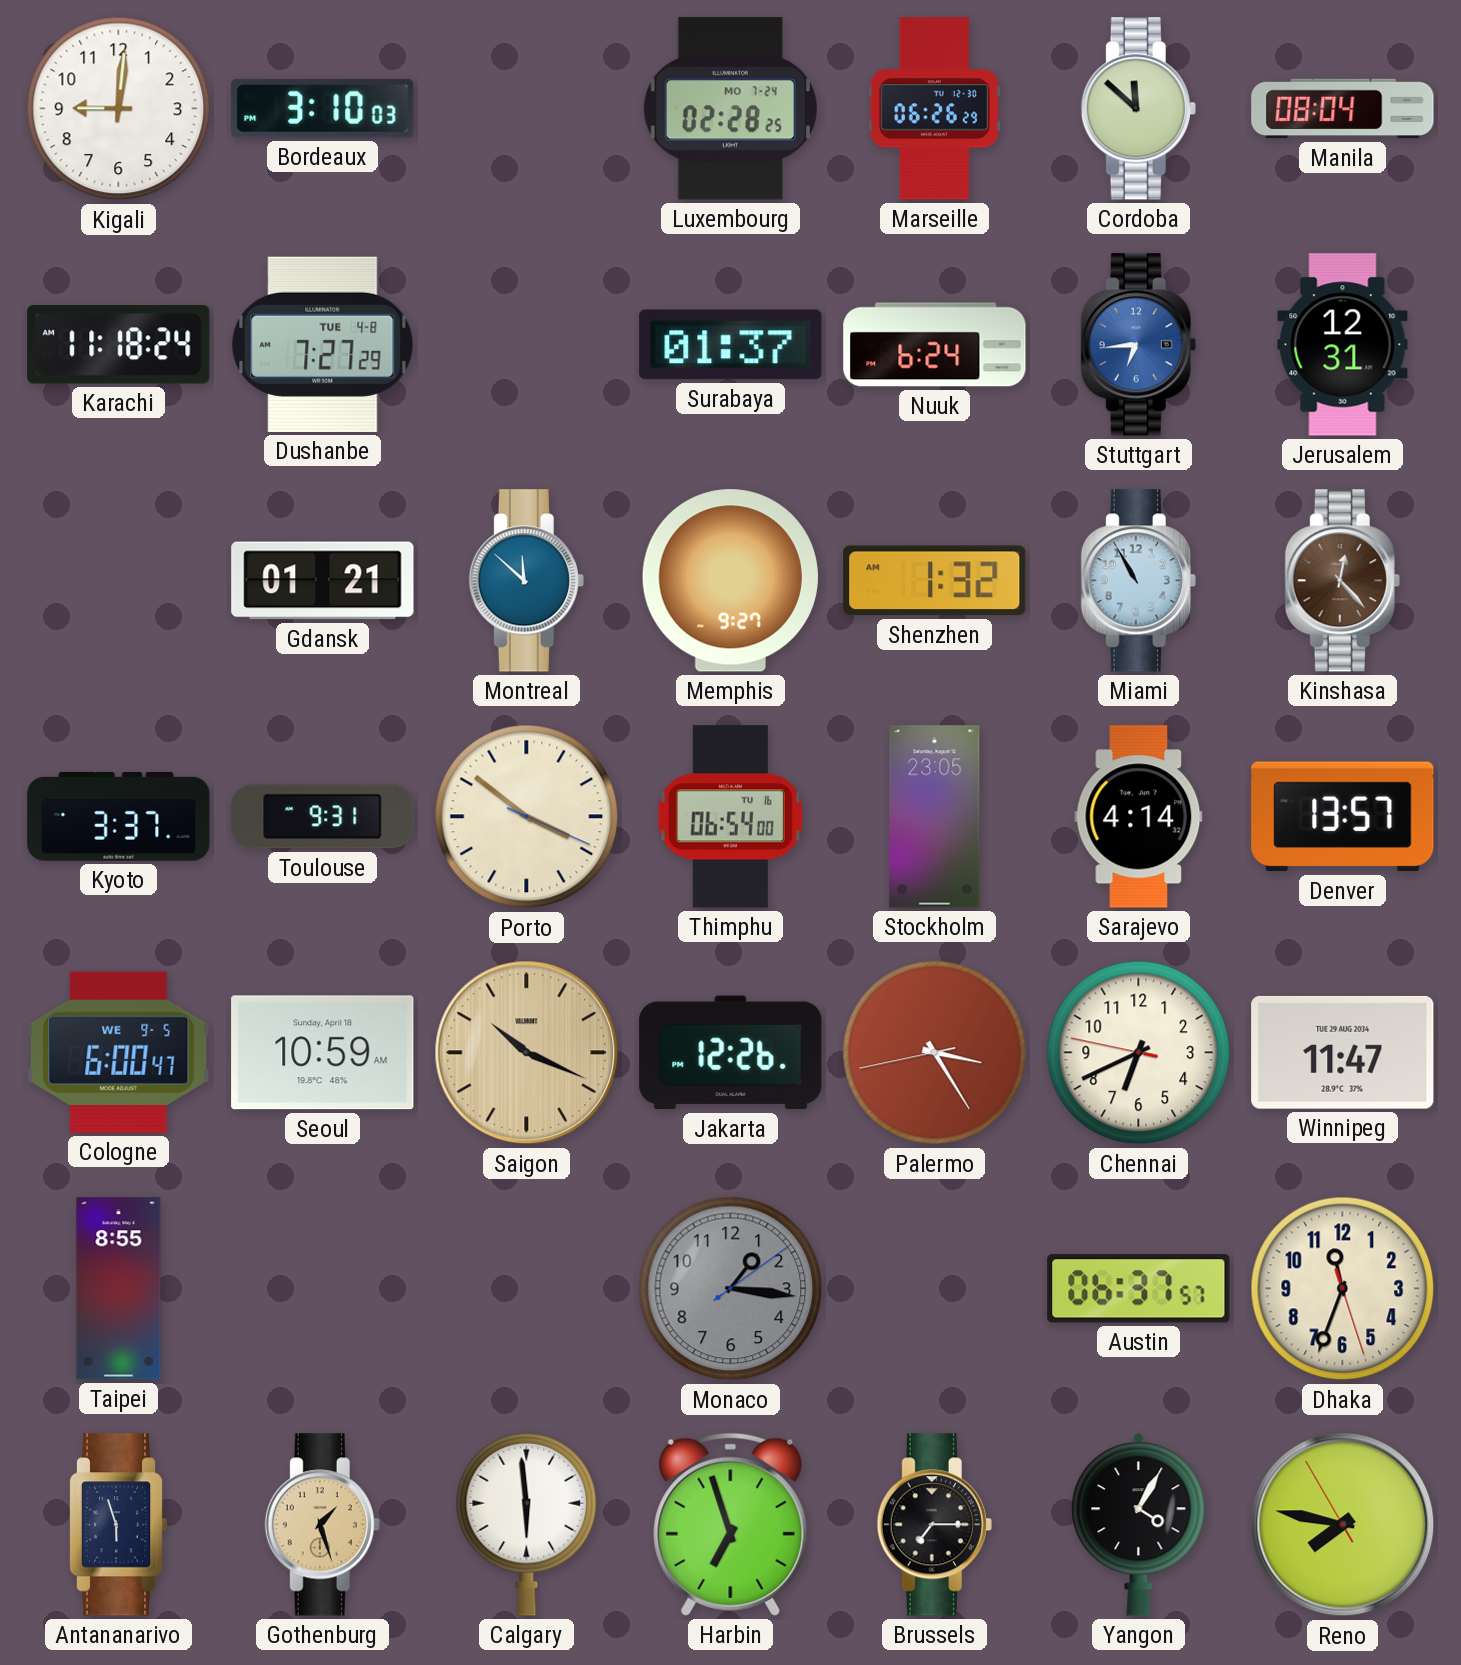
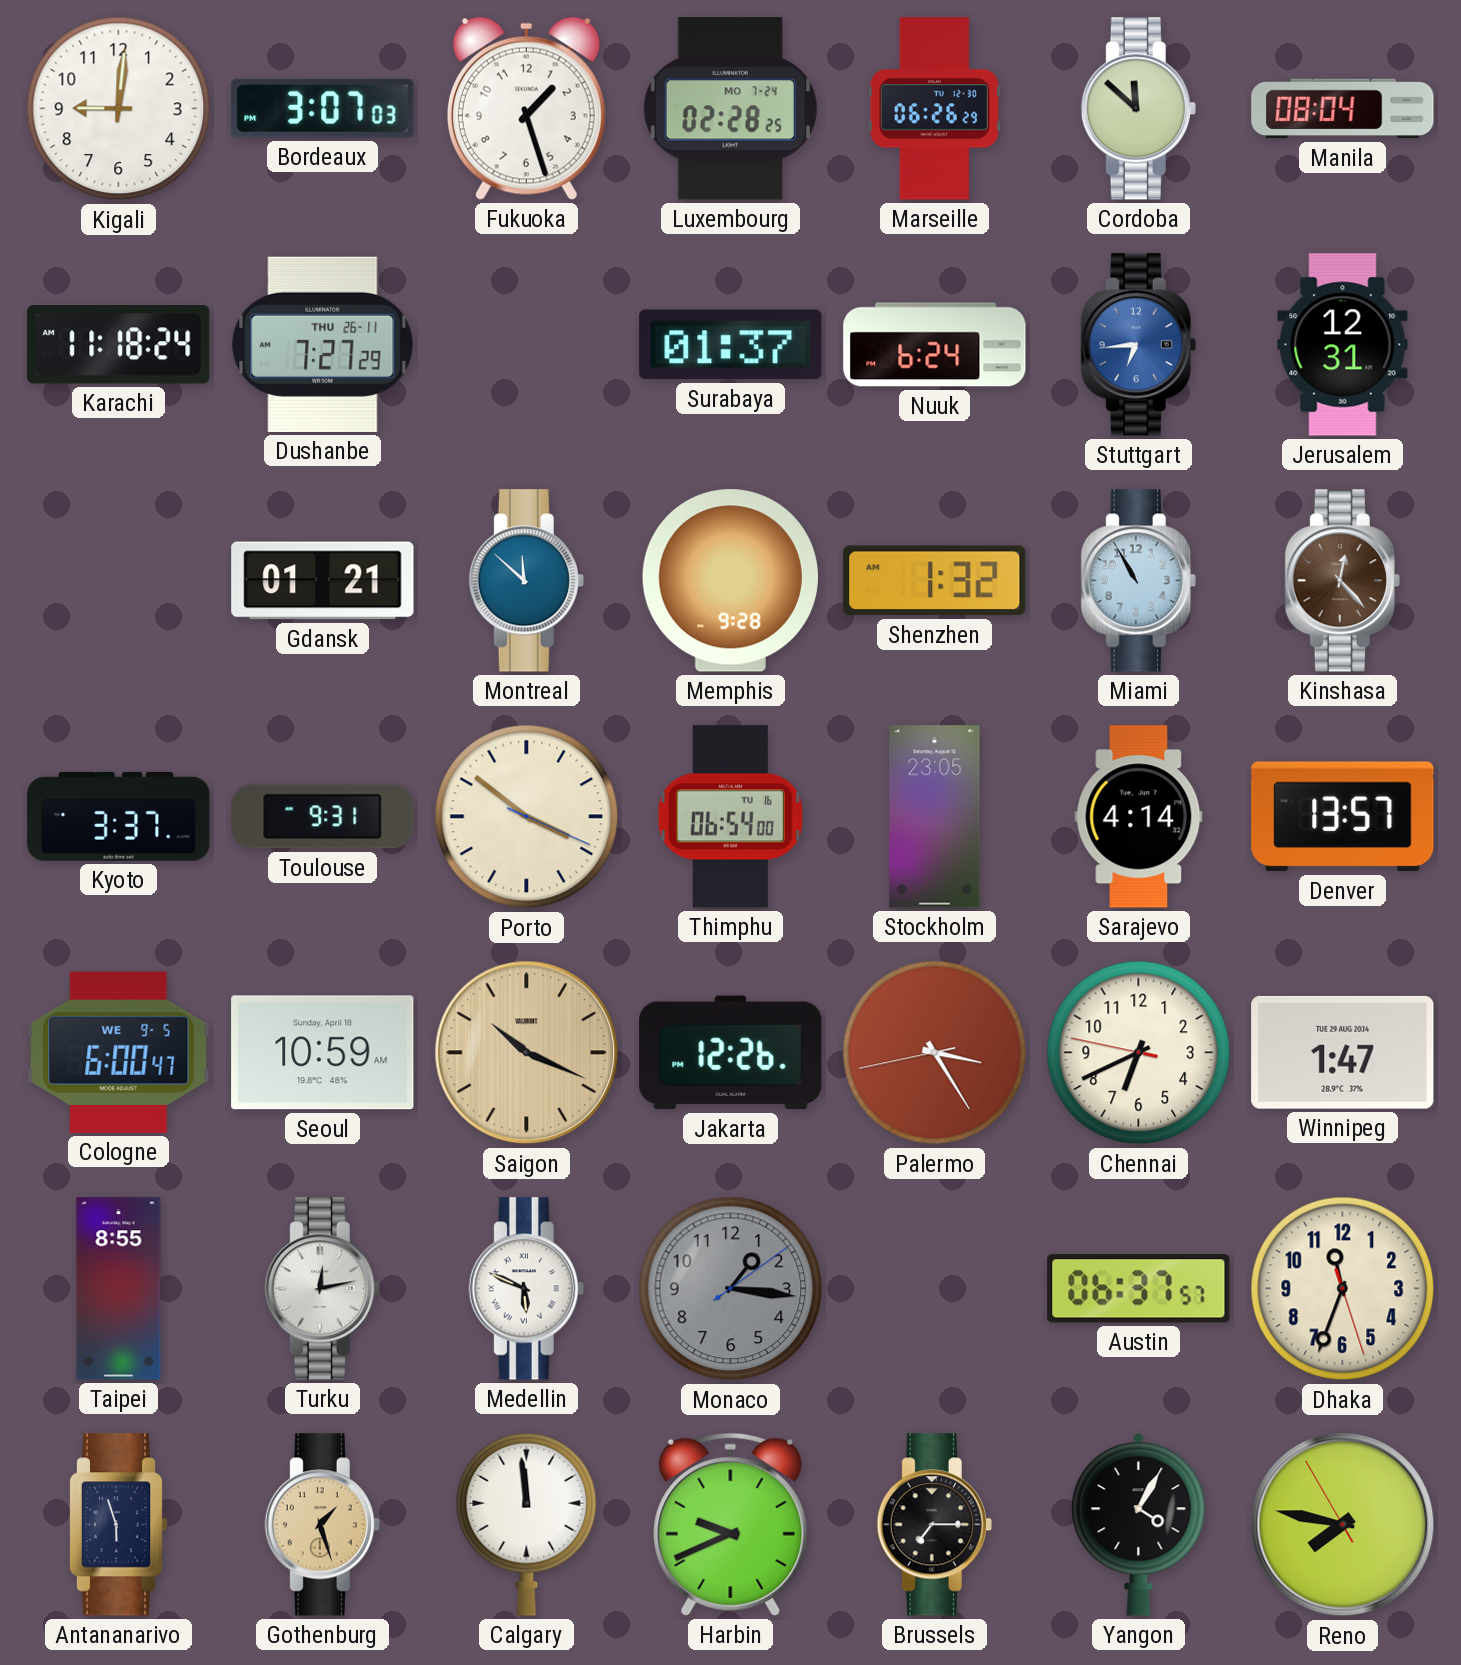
Bordeaux: 3:10 -> 3:07
Fukuoka: none -> 1:27
Dushanbe date: TUE 4-8 -> THU 26-11
Memphis: 9:27 -> 9:28
Winnipeg: 11:47 -> 1:47
Turku: none -> 12:13
Medellin: none -> 5:49
Calgary: 5:59 -> 11:59
Harbin: 6:57 -> 9:41
